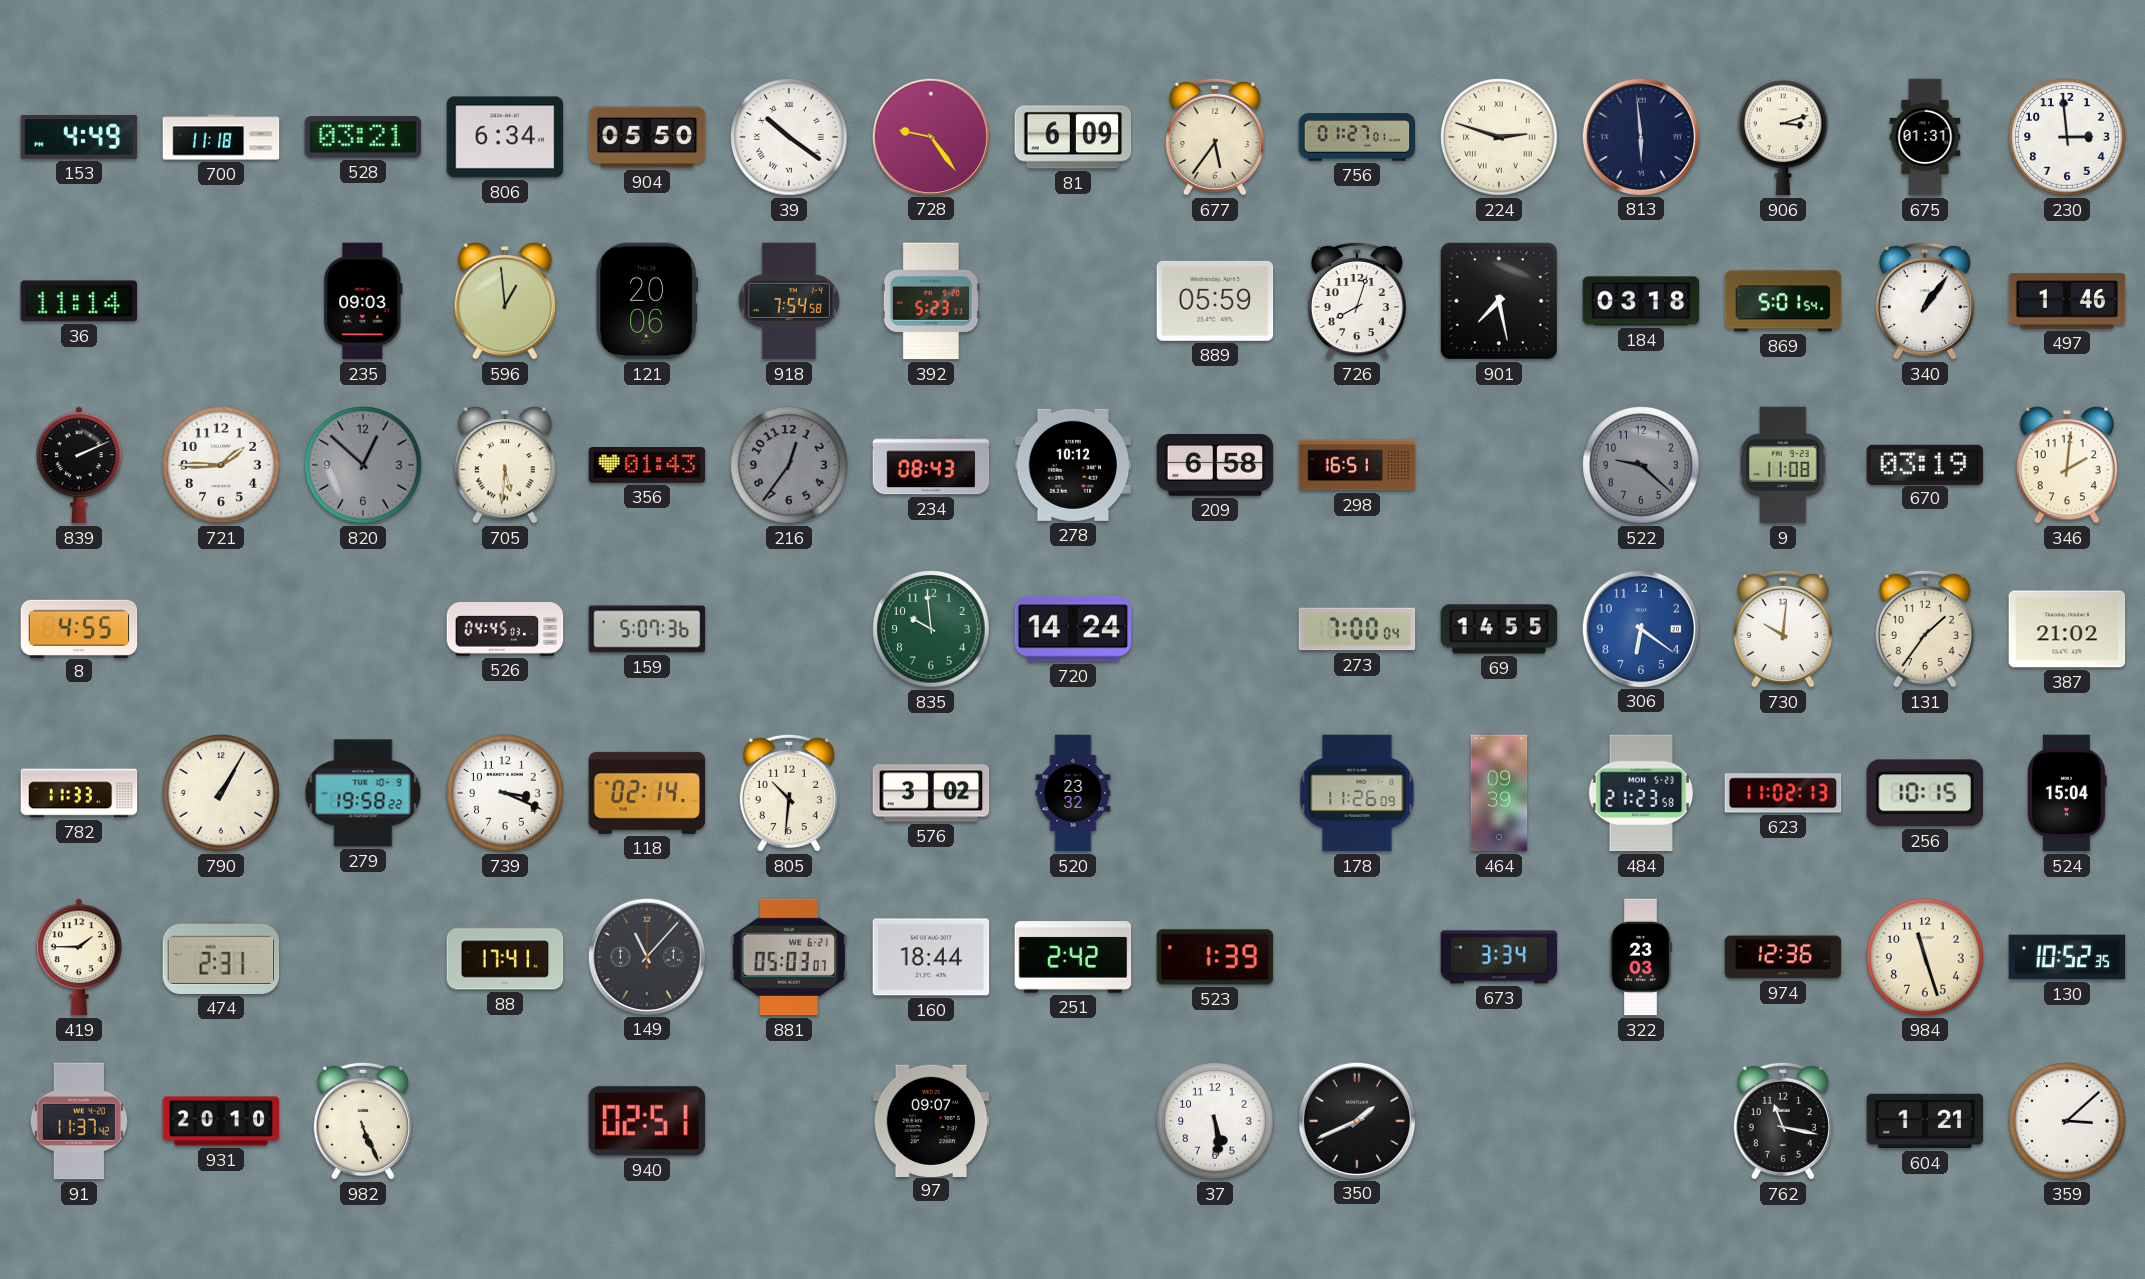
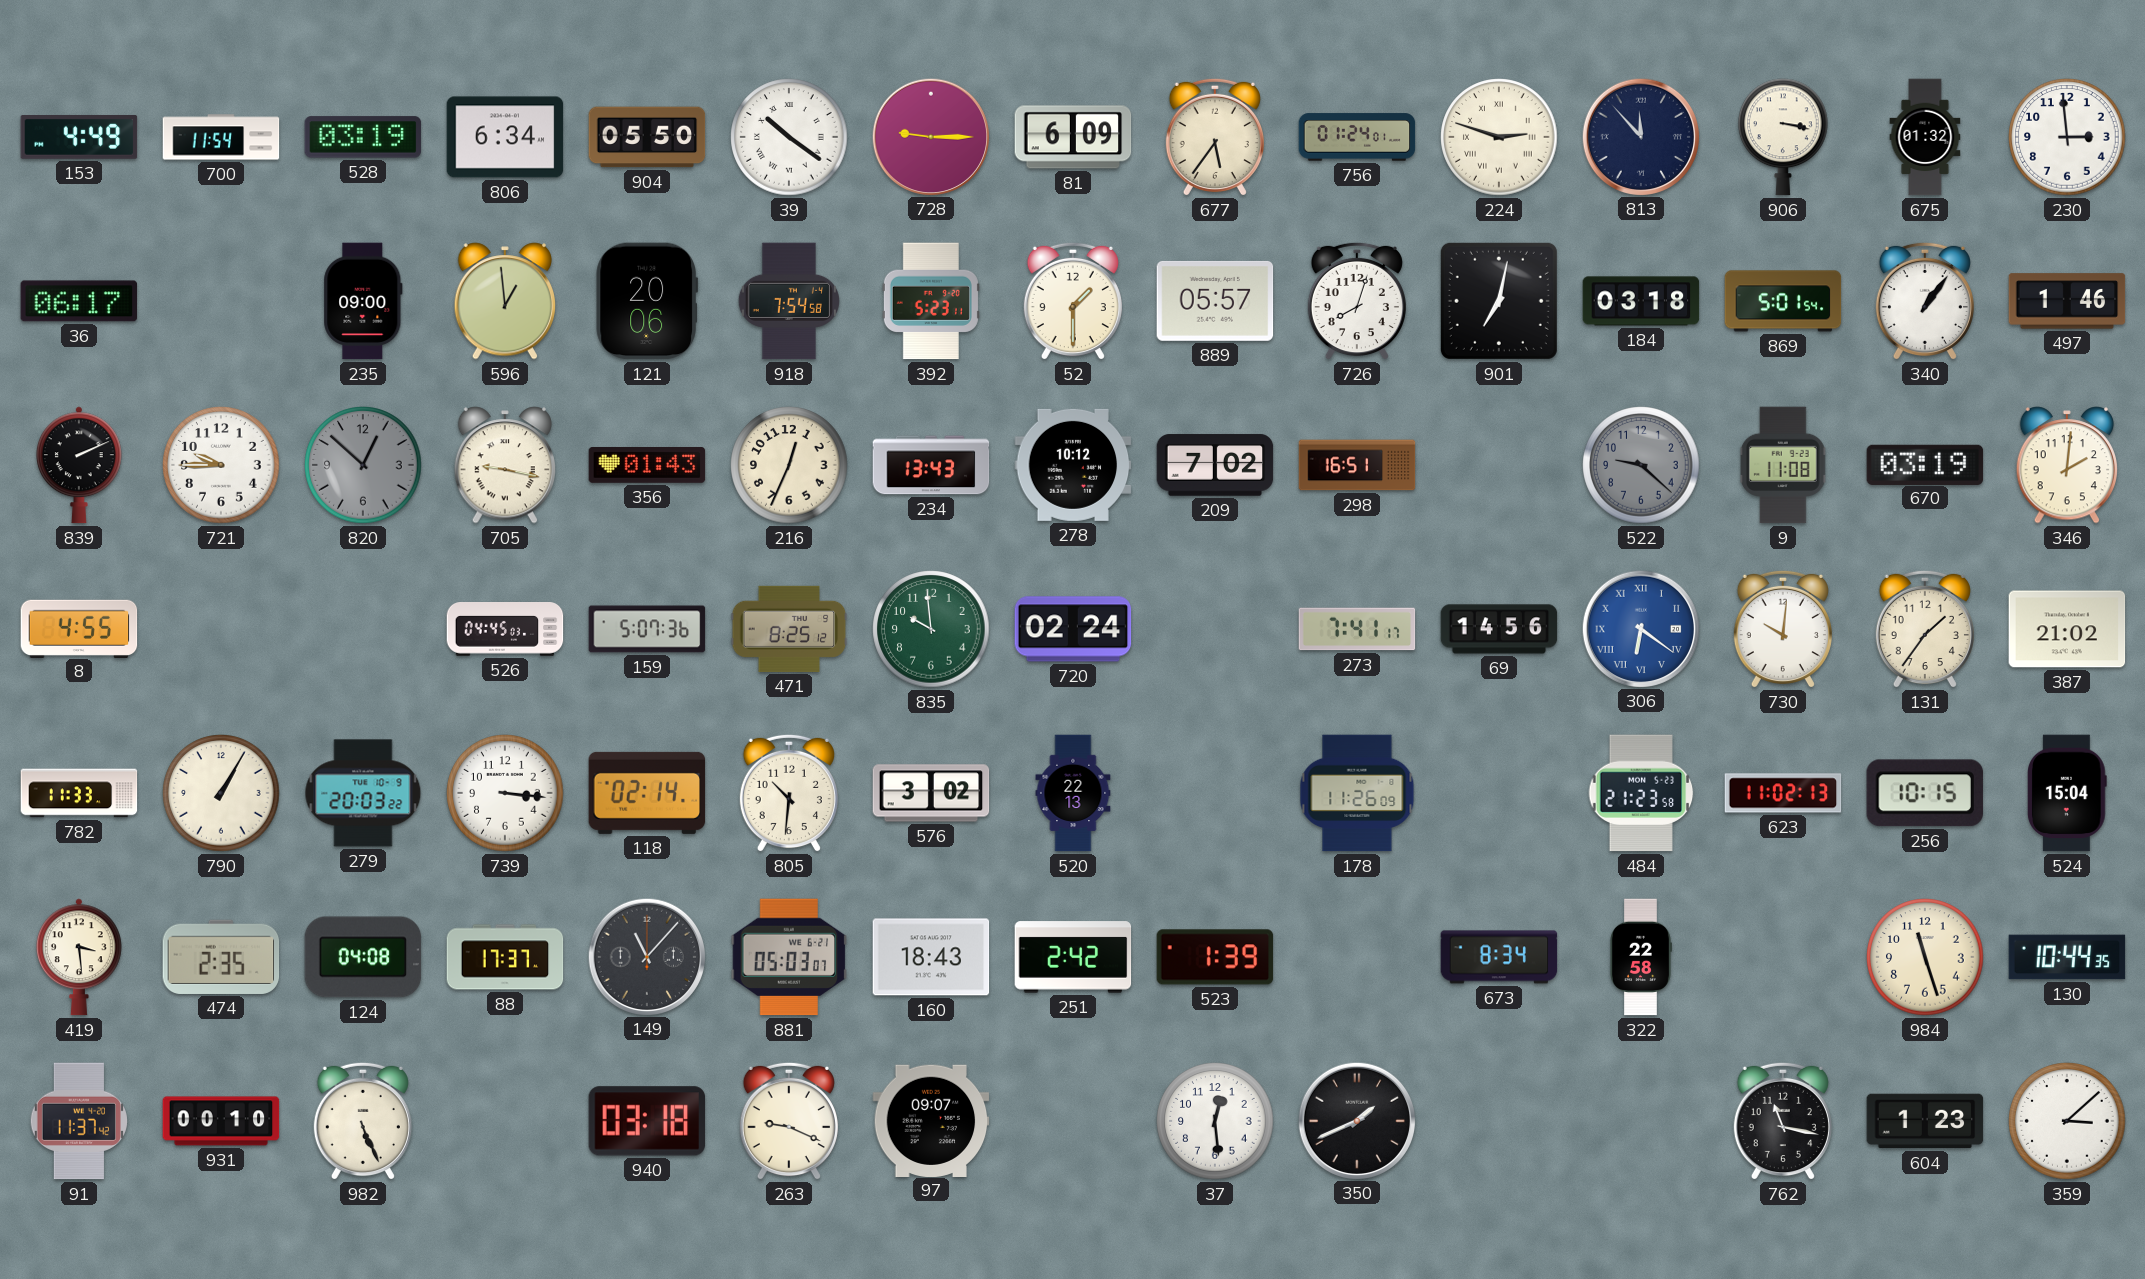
700: 11:18 -> 11:54
528: 03:21 -> 03:19
728: 9:24 -> 9:15
756: 01:27 -> 01:24
813: 5:59 -> 11:53
906: 3:12 -> 3:17
675: 01:31 -> 01:32
36: 11:14 -> 06:17
235: 09:03 -> 09:00
52: none -> 1:30
889: 05:59 -> 05:57
901: 7:28 -> 7:02
721: 1:45 -> 9:45
705: 5:31 -> 9:17
216: 12:36 -> 12:34
216 dial: grey -> cream
234: 08:43 -> 13:43
209: 6:58 -> 7:02
471: none -> 8:25
720: 14:24 -> 02:24
273: 7:00 -> 7:41
69: 14:55 -> 14:56
306 numerals: Arabic -> Roman
279: 19:58 -> 20:03
739: 3:19 -> 3:16
520: 23:32 -> 22:13
464: 09:39 -> none
419: 1:45 -> 3:29
474: 2:31 -> 2:35
124: none -> 04:08
88: 17:41 -> 17:37
160: 18:44 -> 18:43
673: 3:34 -> 8:34
322: 23:03 -> 22:58
974: 12:36 -> none
130: 10:52 -> 10:44
931: 20:10 -> 00:10
940: 02:51 -> 03:18
263: none -> 9:19
37: 5:29 -> 12:29
604: 1:21 -> 1:23
